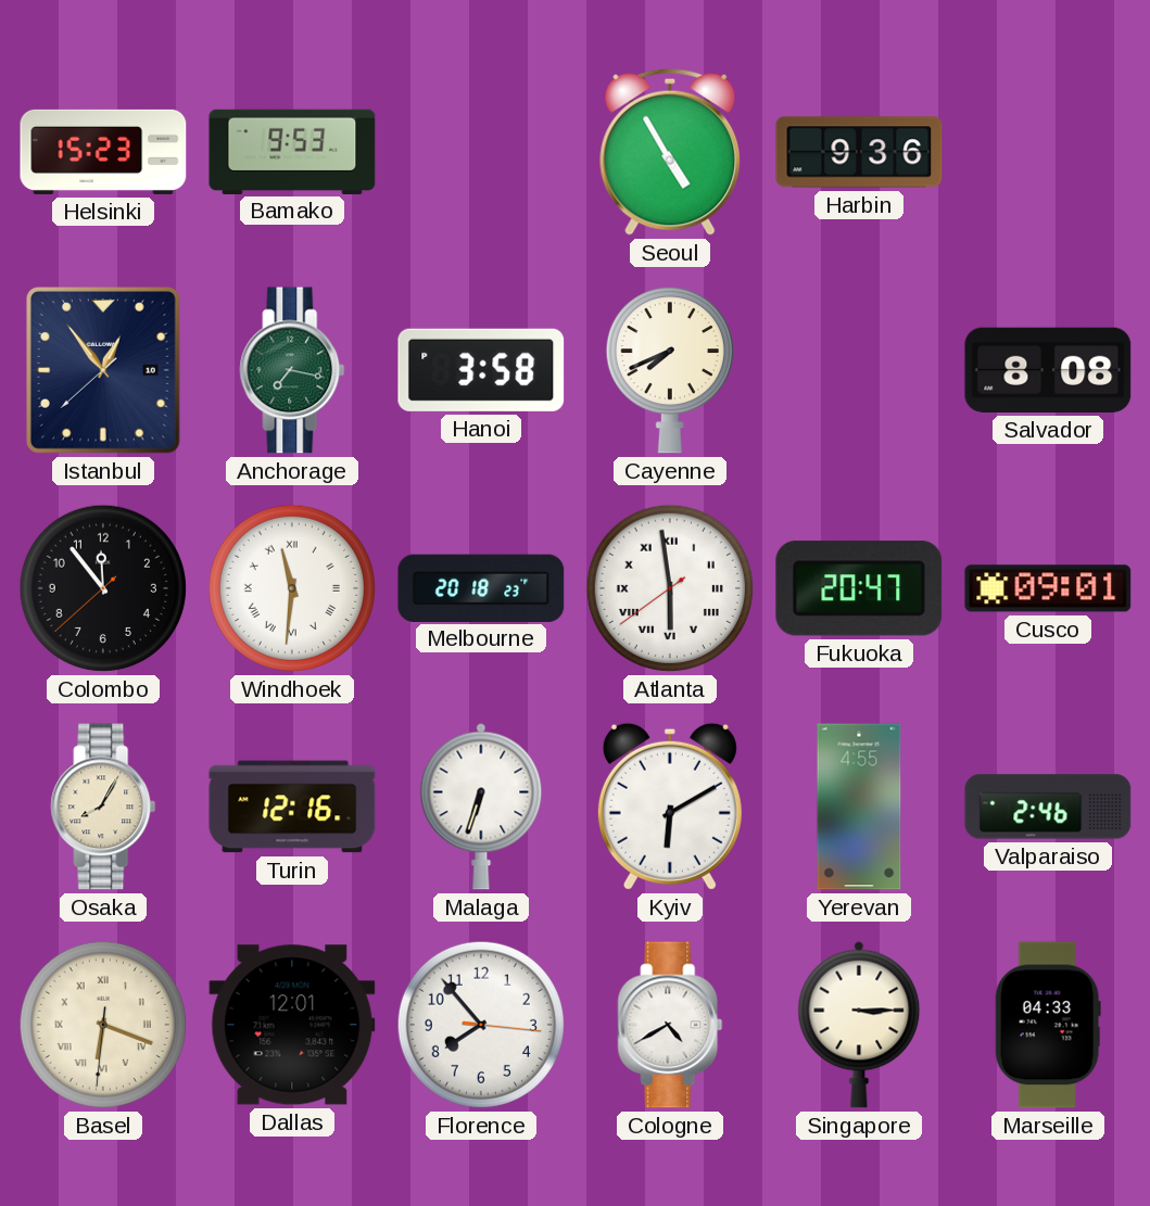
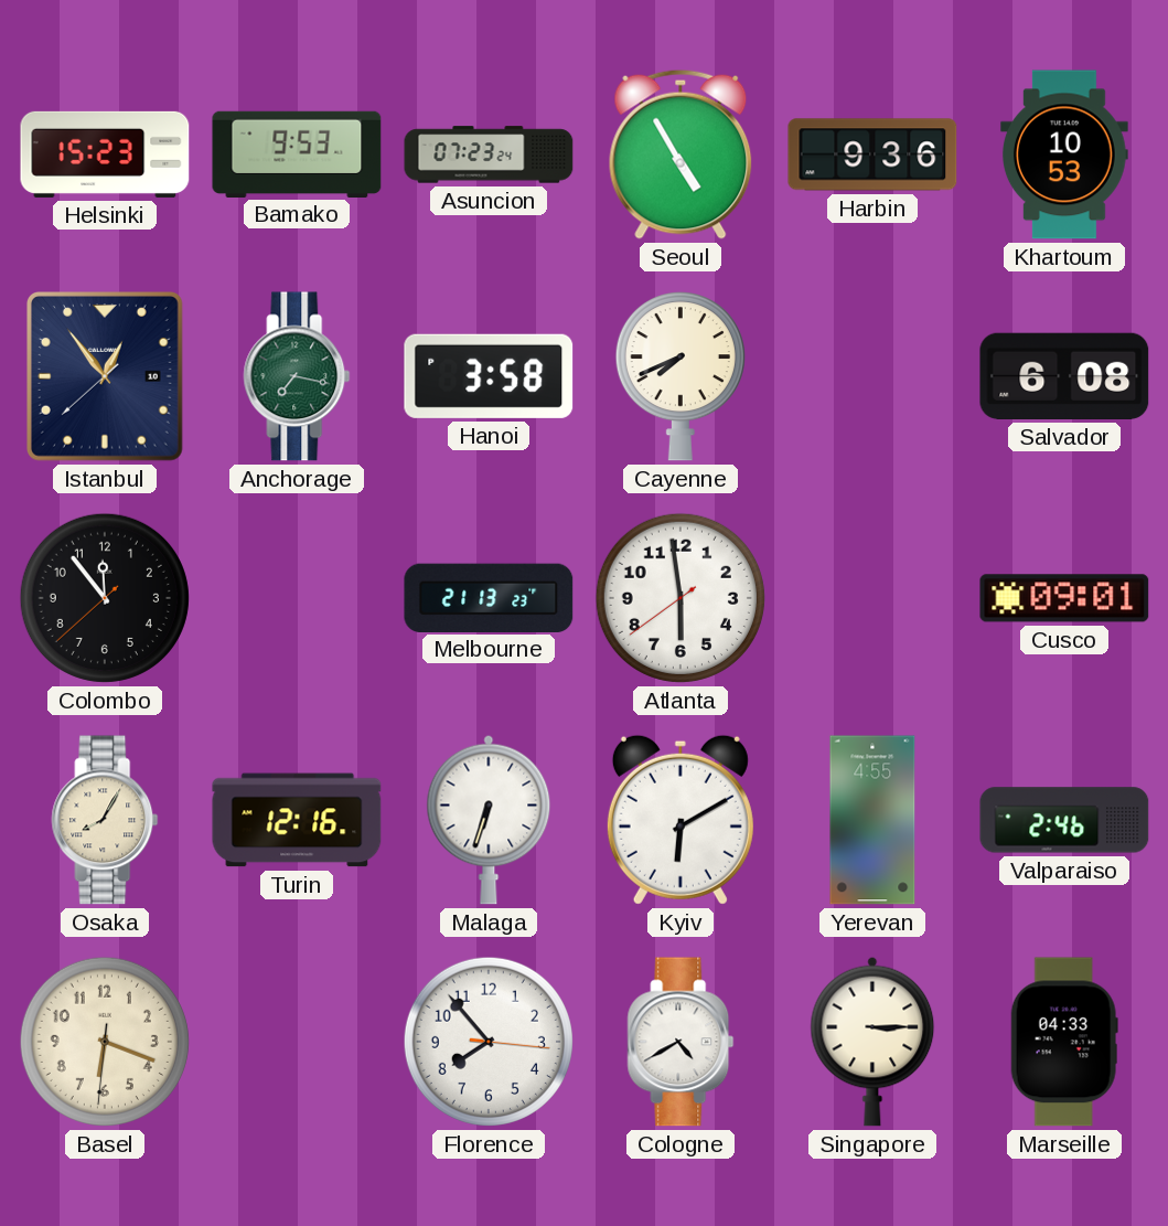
Asuncion: none -> 07:23
Khartoum: none -> 10:53
Salvador: 8:08 -> 6:08
Windhoek: 11:31 -> none
Melbourne: 20:18 -> 21:13
Atlanta numerals: Roman -> Arabic
Fukuoka: 20:47 -> none
Basel numerals: Roman -> Arabic
Dallas: 12:01 -> none
